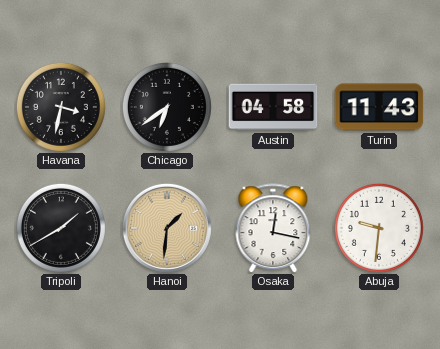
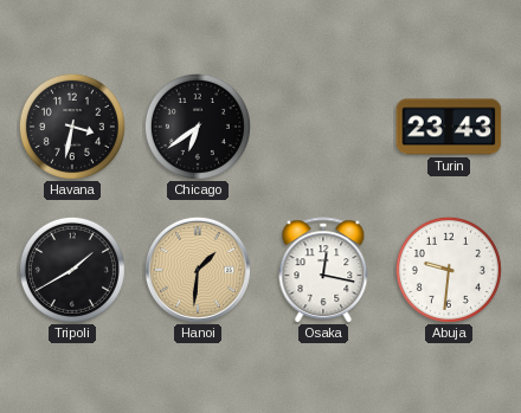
Austin: 04:58 -> none
Turin: 11:43 -> 23:43
